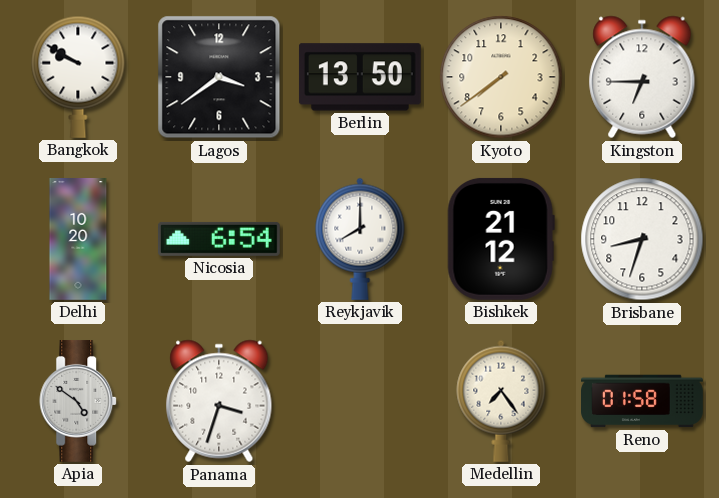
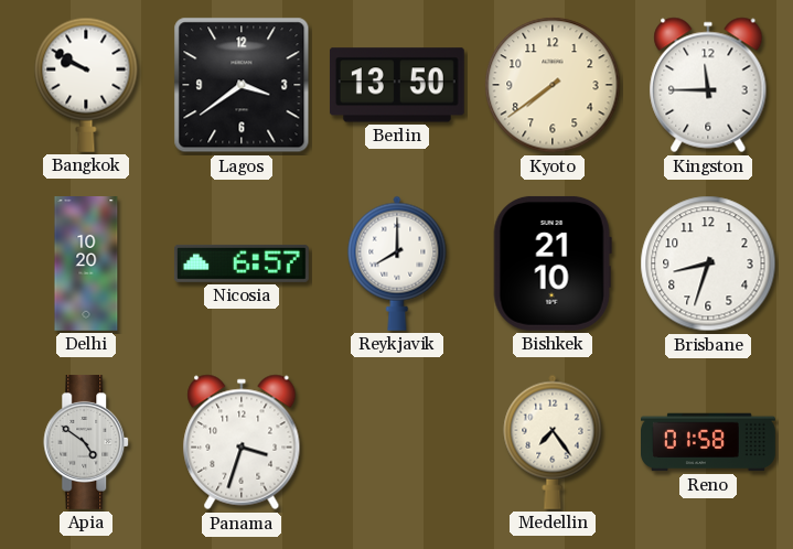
Kingston: 6:45 -> 11:45
Nicosia: 6:54 -> 6:57
Bishkek: 21:12 -> 21:10
